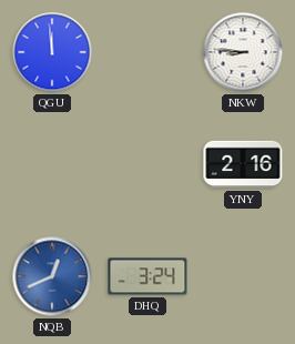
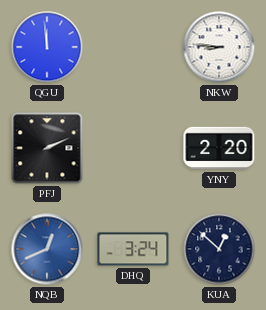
PFJ: none -> 2:11
YNY: 2:16 -> 2:20
KUA: none -> 12:52
